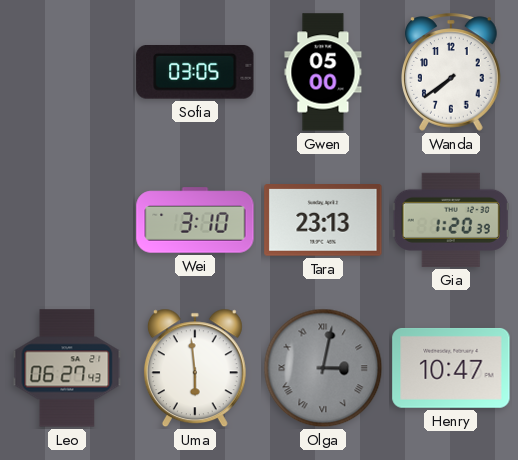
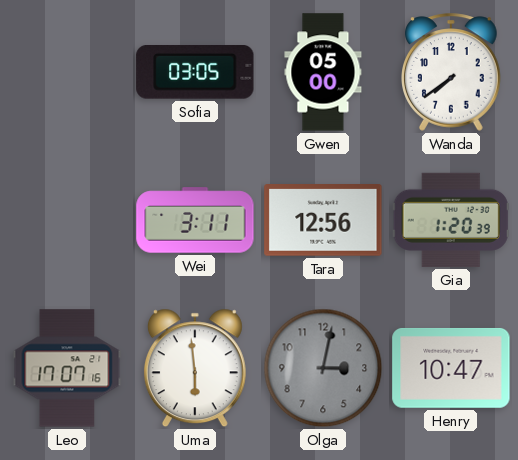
Wei: 3:10 -> 3:11
Tara: 23:13 -> 12:56
Leo: 06:27 -> 17:07
Olga numerals: Roman -> Arabic
